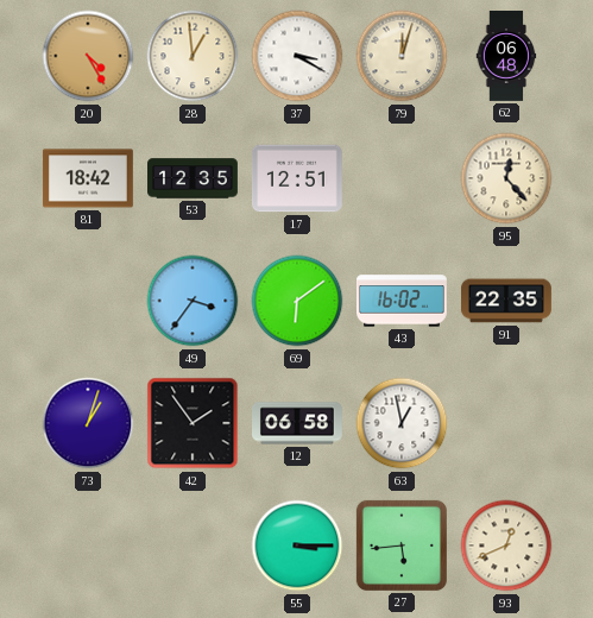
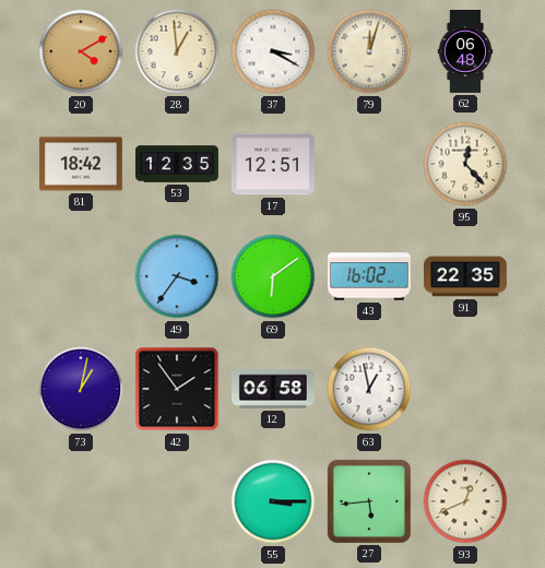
20: 4:25 -> 4:10
73: 1:03 -> 1:02
